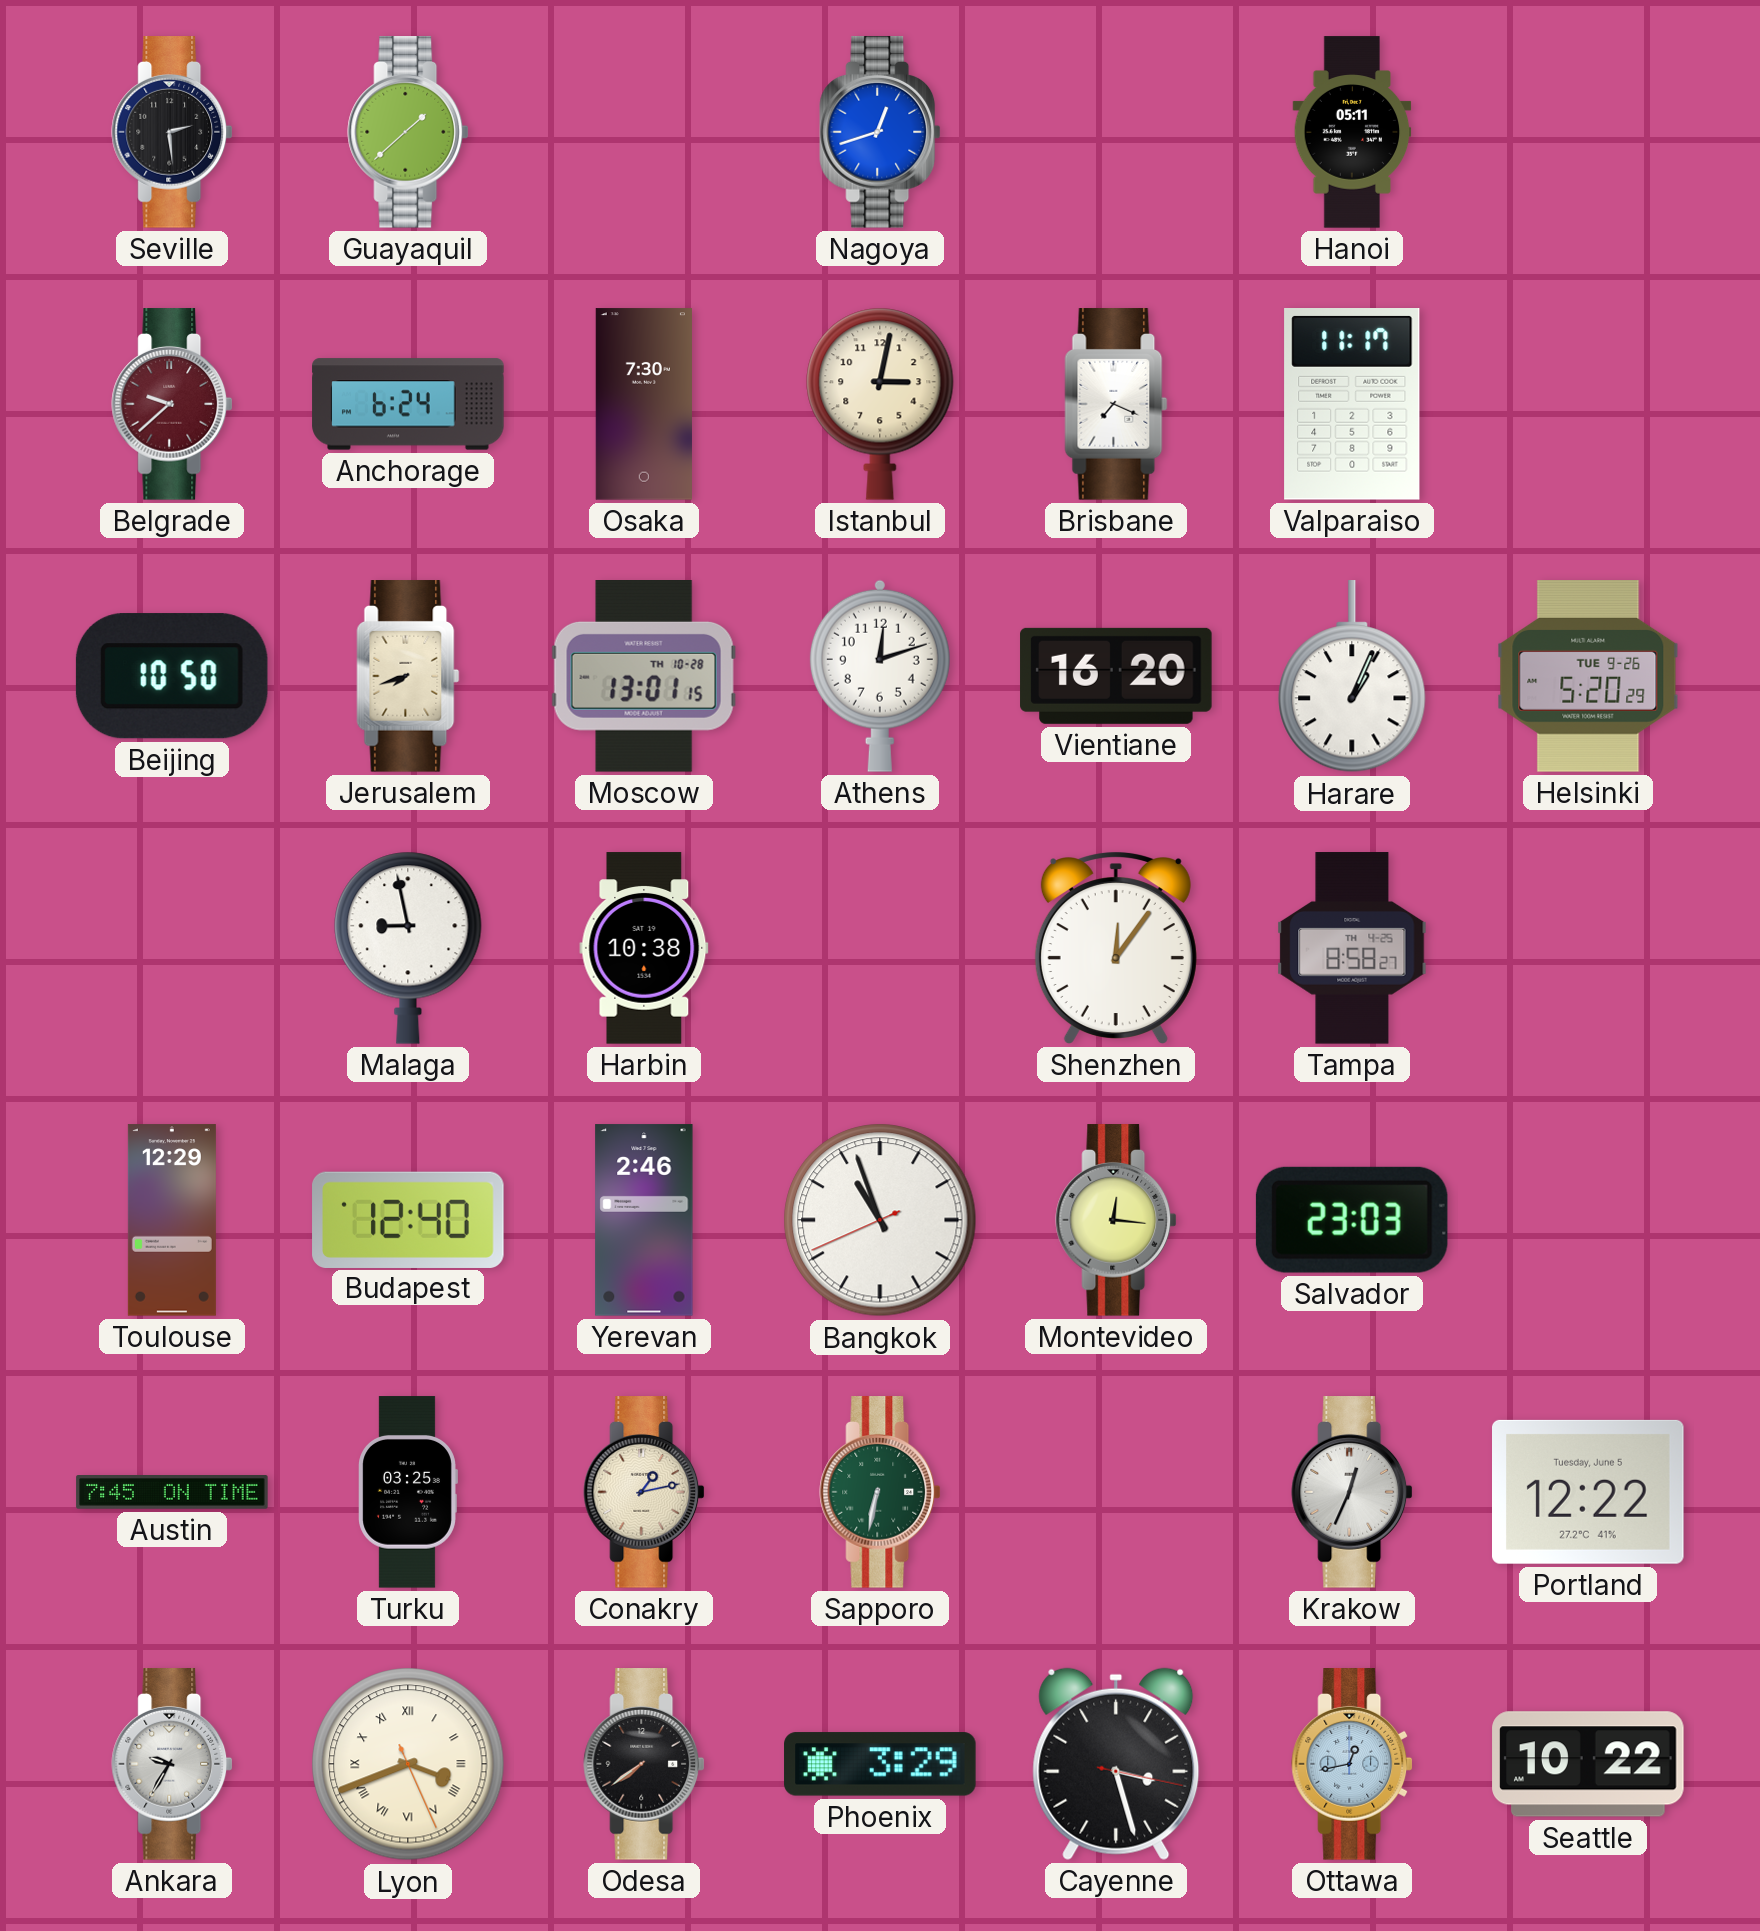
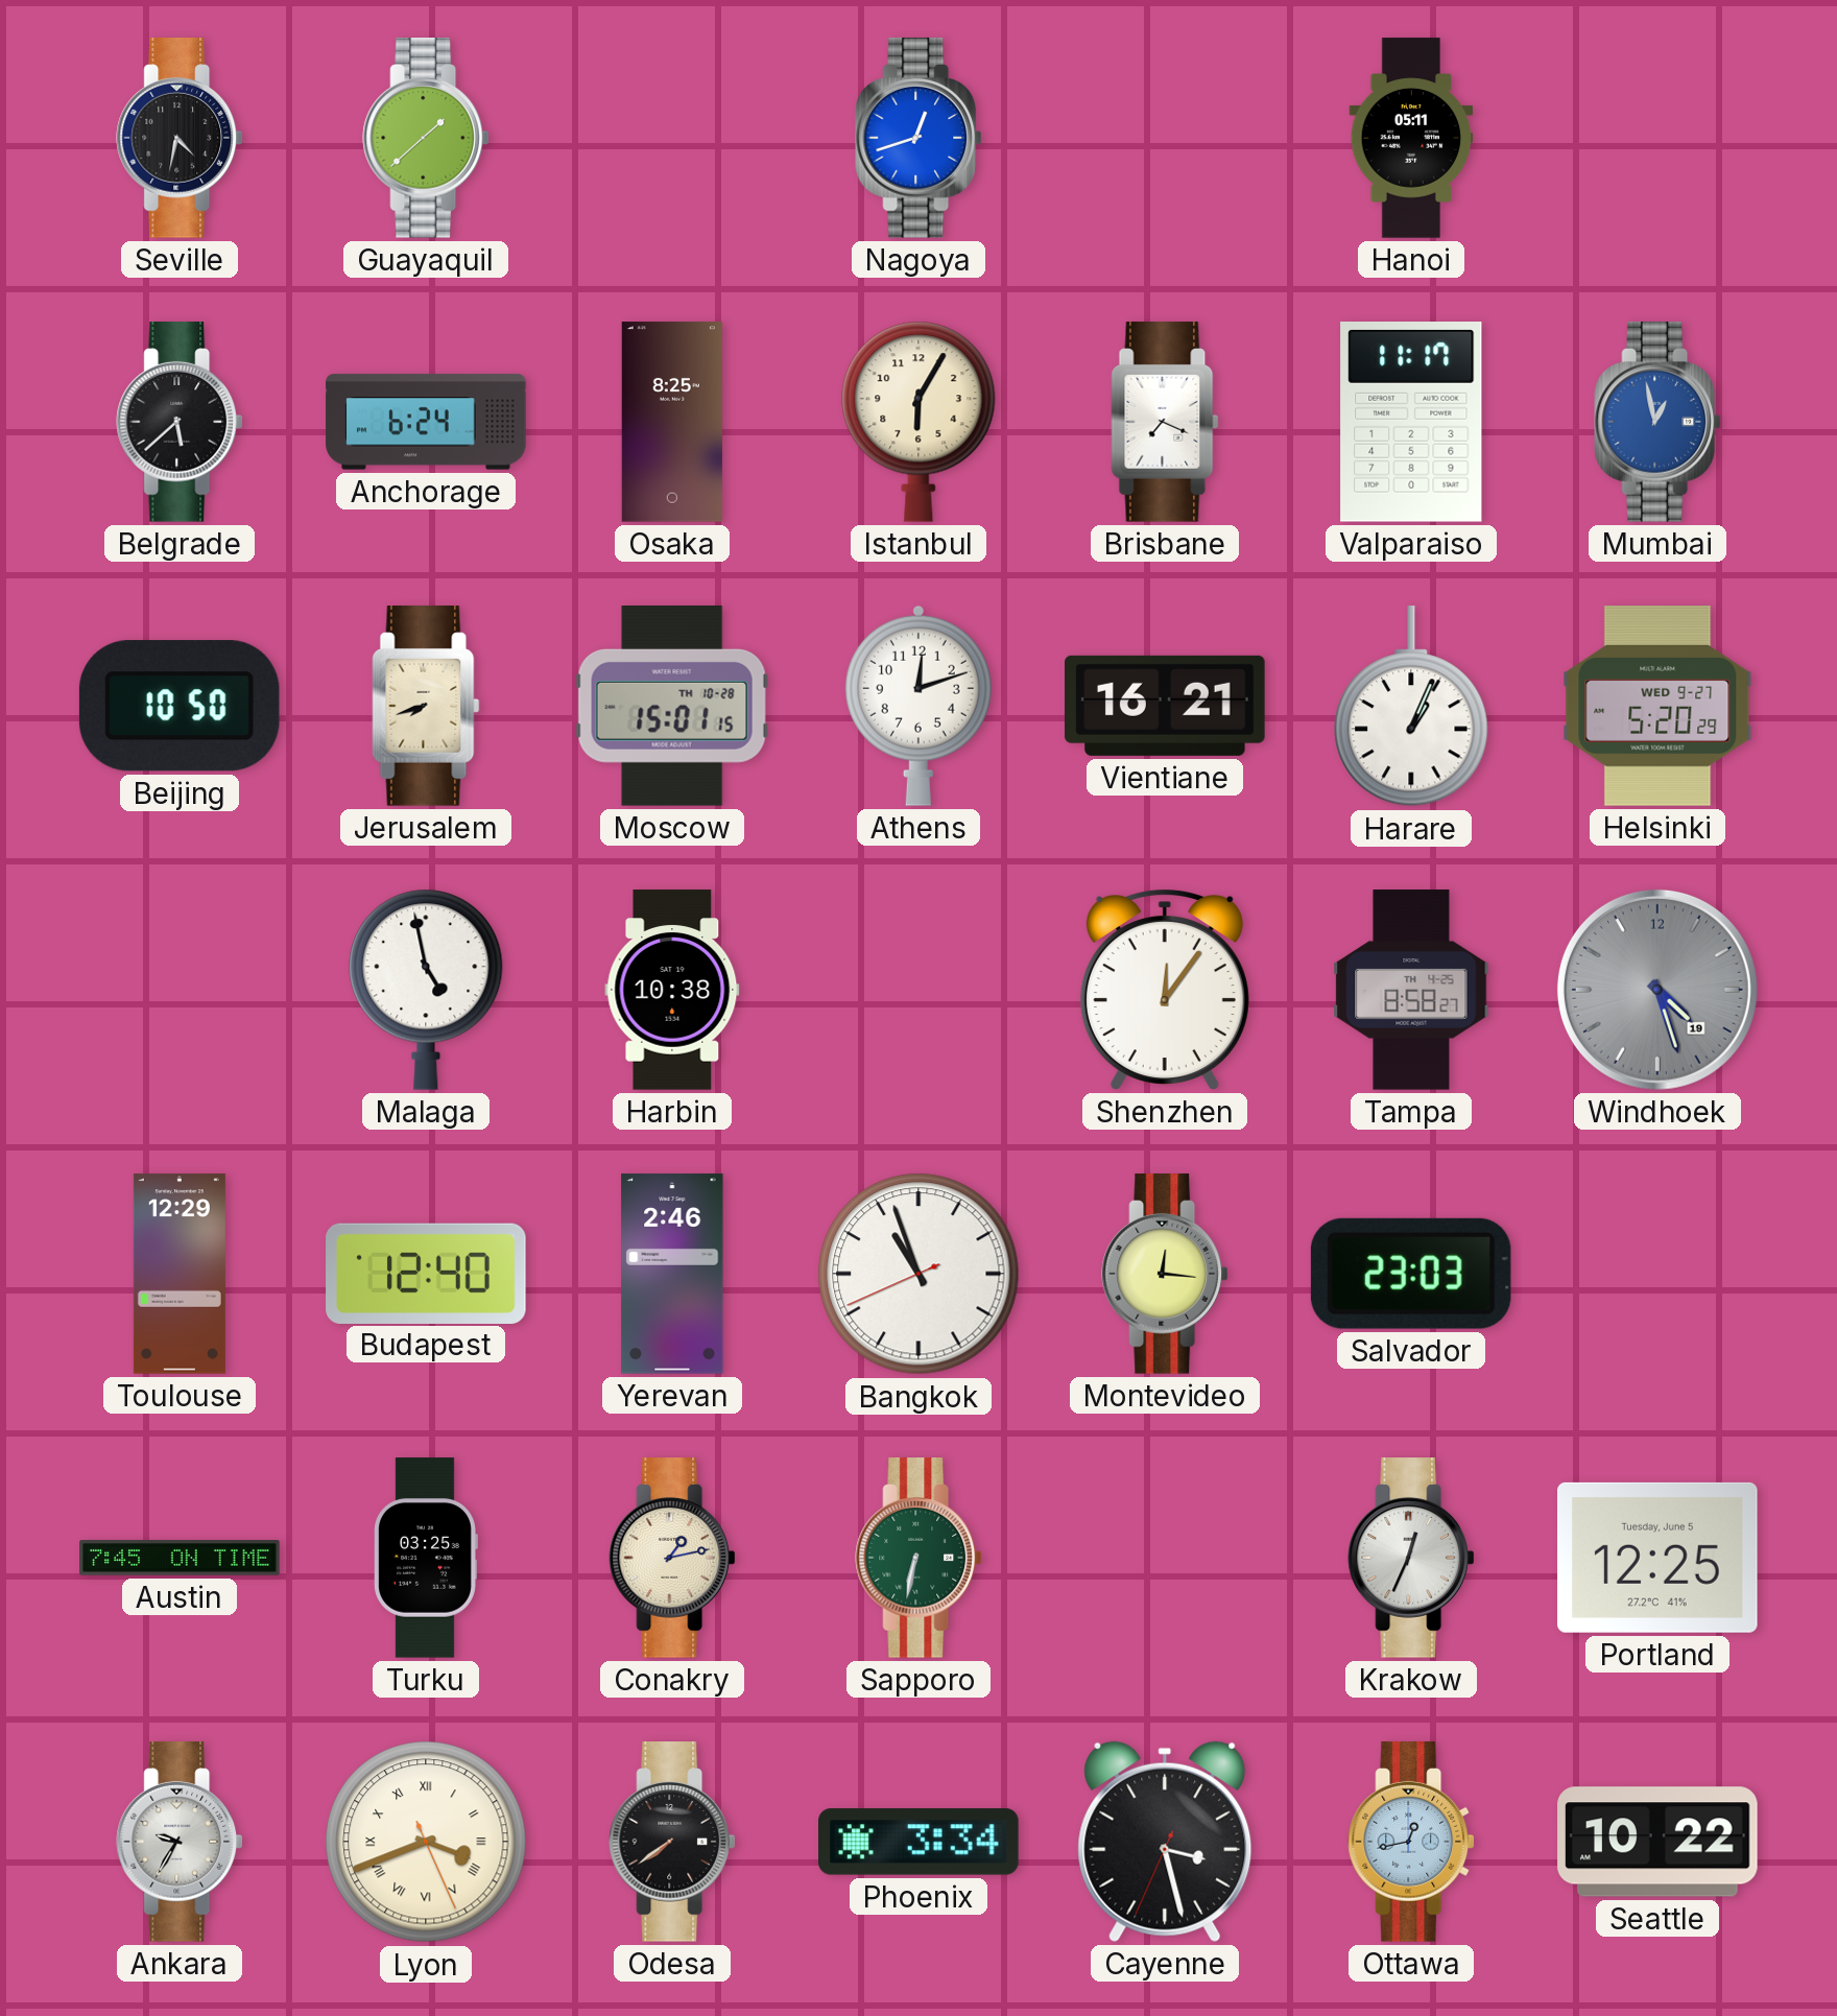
Seville: 2:29 -> 4:32
Belgrade: 9:38 -> 5:38
Belgrade dial: burgundy -> black
Osaka: 7:30 -> 8:25
Istanbul: 3:02 -> 6:05
Mumbai: none -> 12:58
Moscow: 13:01 -> 15:01
Vientiane: 16:20 -> 16:21
Helsinki date: TUE 9-26 -> WED 9-27
Malaga: 8:58 -> 4:58
Windhoek: none -> 4:27
Portland: 12:22 -> 12:25
Phoenix: 3:29 -> 3:34
Cayenne: 3:27:17 -> 3:27:34
